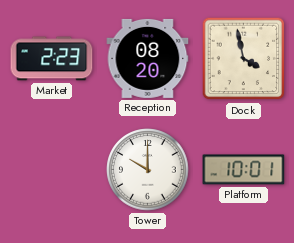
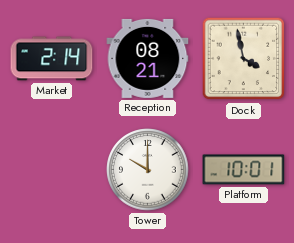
Market: 2:23 -> 2:14
Reception: 08:20 -> 08:21
